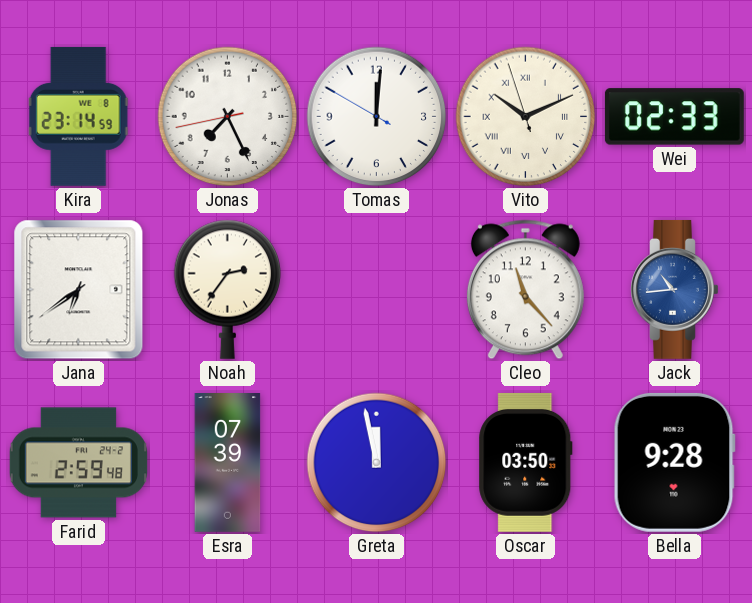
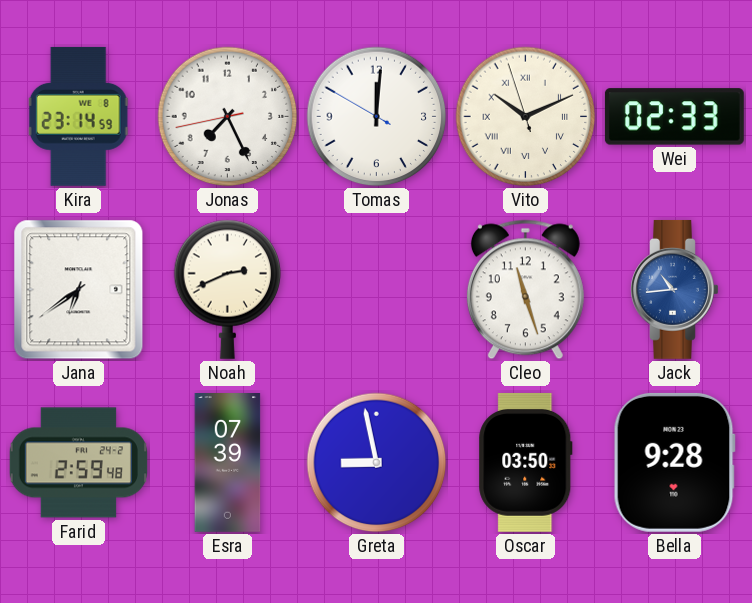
Noah: 2:36 -> 2:41
Cleo: 11:23 -> 11:27
Greta: 11:58 -> 8:58
